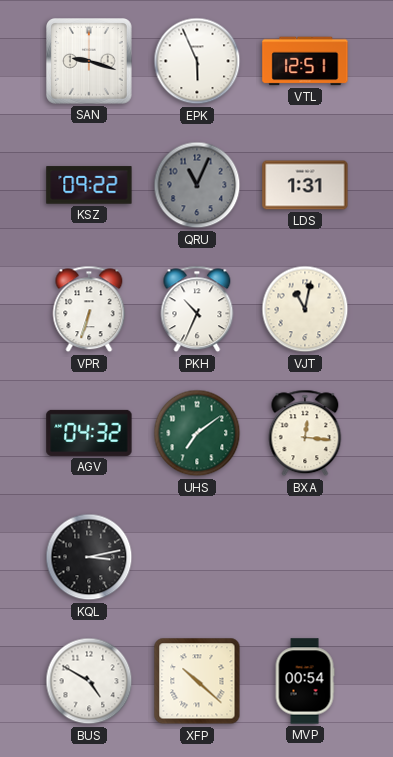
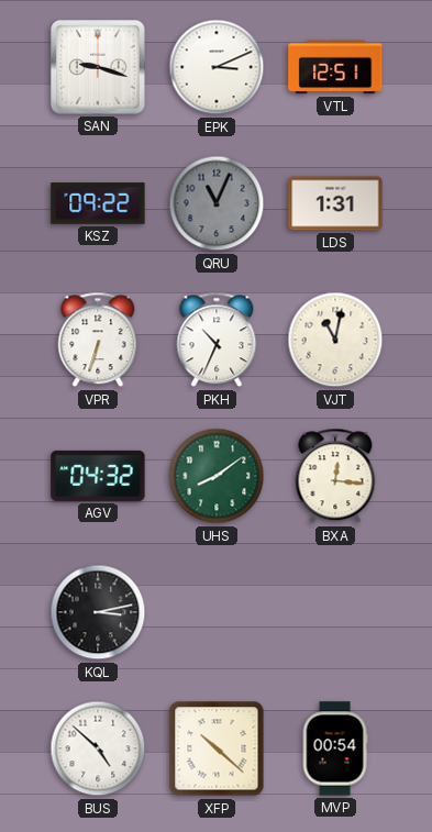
EPK: 5:56 -> 3:11
UHS: 7:09 -> 8:09
BUS: 4:50 -> 4:52
